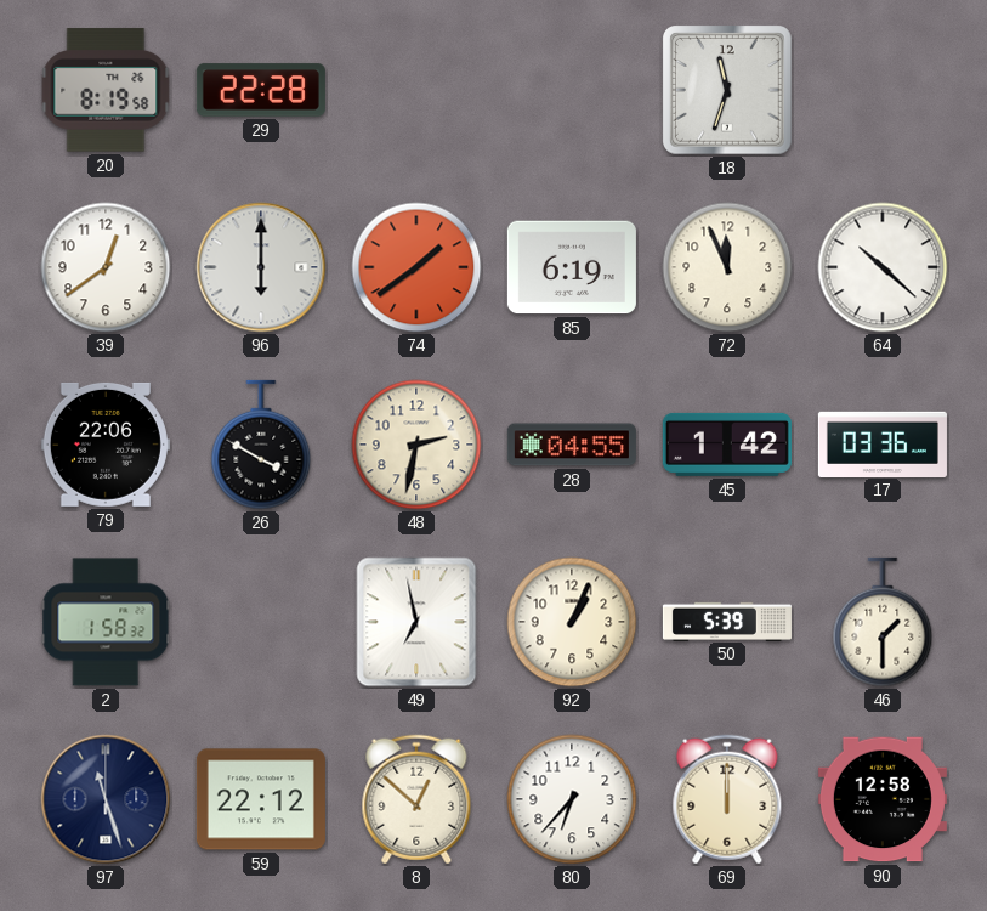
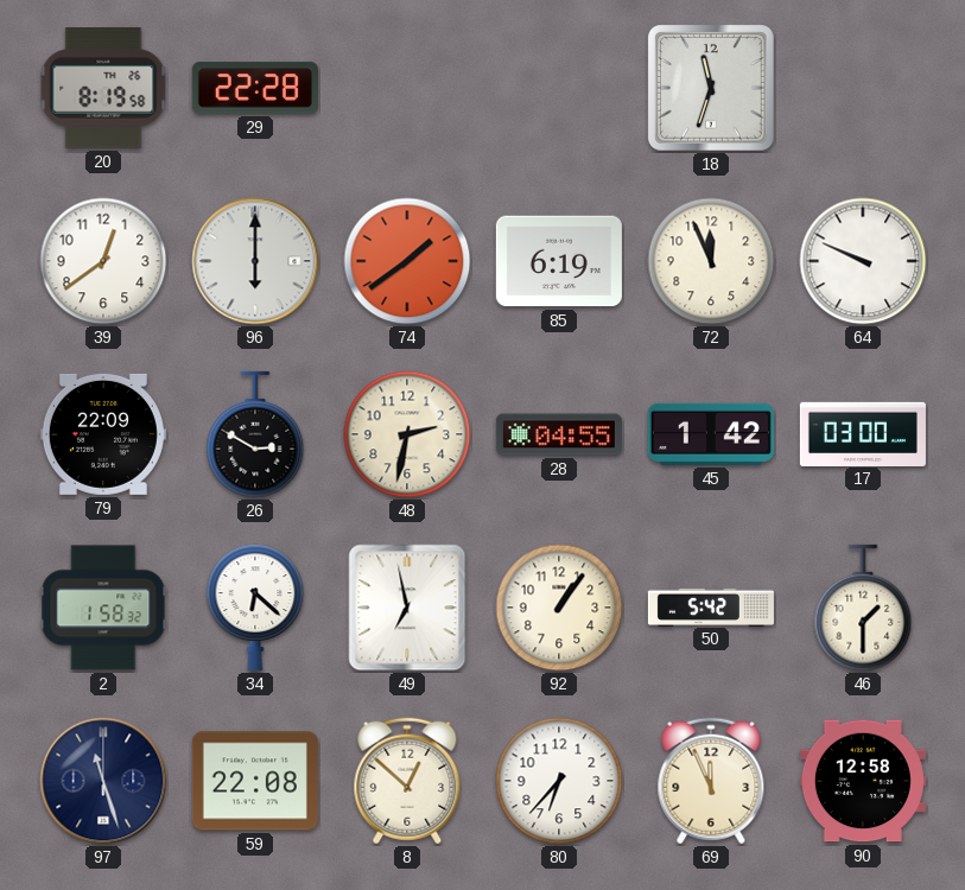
64: 10:22 -> 9:49
79: 22:06 -> 22:09
26: 3:50 -> 2:50
17: 03:36 -> 03:00
34: none -> 6:22
92: 1:04 -> 1:06
50: 5:39 -> 5:42
59: 22:12 -> 22:08
69: 12:00 -> 11:56
